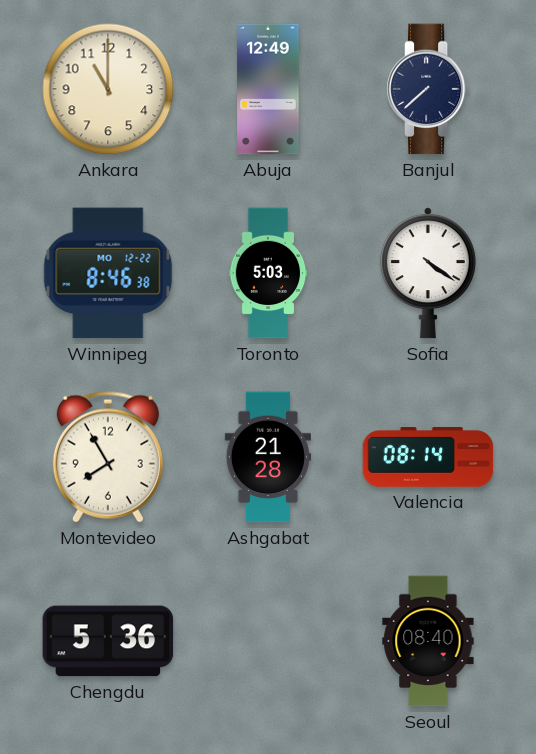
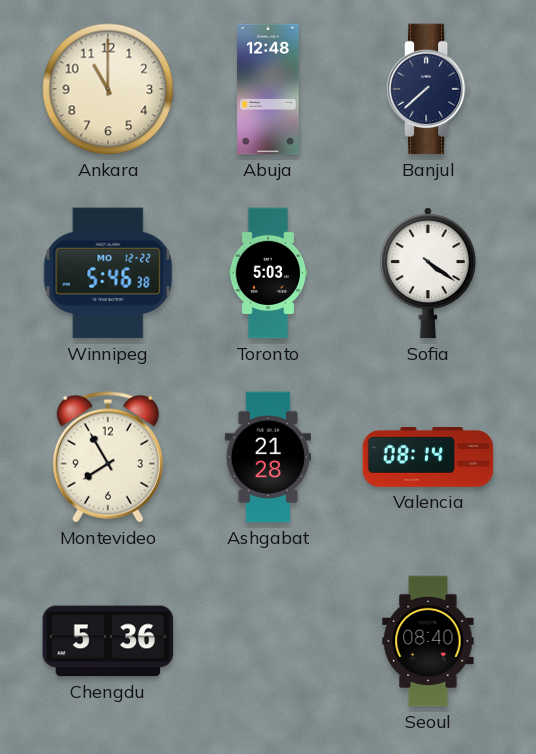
Abuja: 12:49 -> 12:48
Winnipeg: 8:46 -> 5:46
